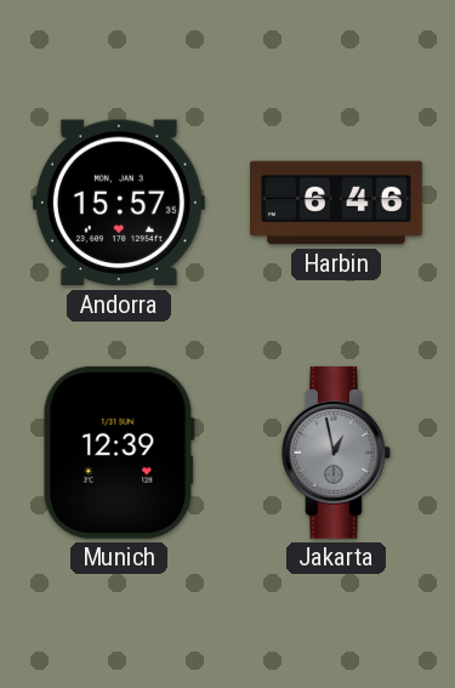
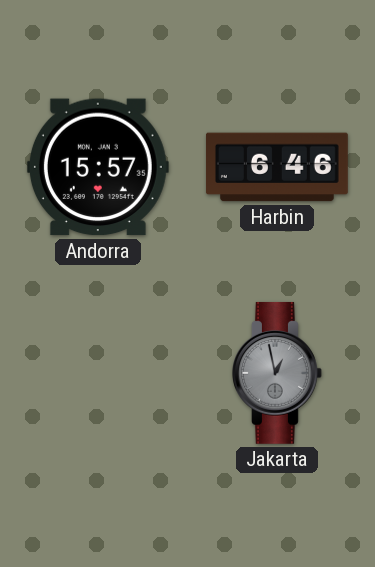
Munich: 12:39 -> none
